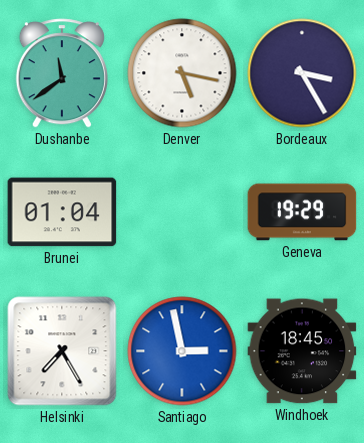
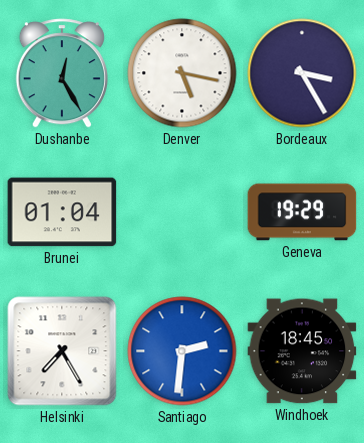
Dushanbe: 11:39 -> 12:25
Santiago: 2:58 -> 2:31
